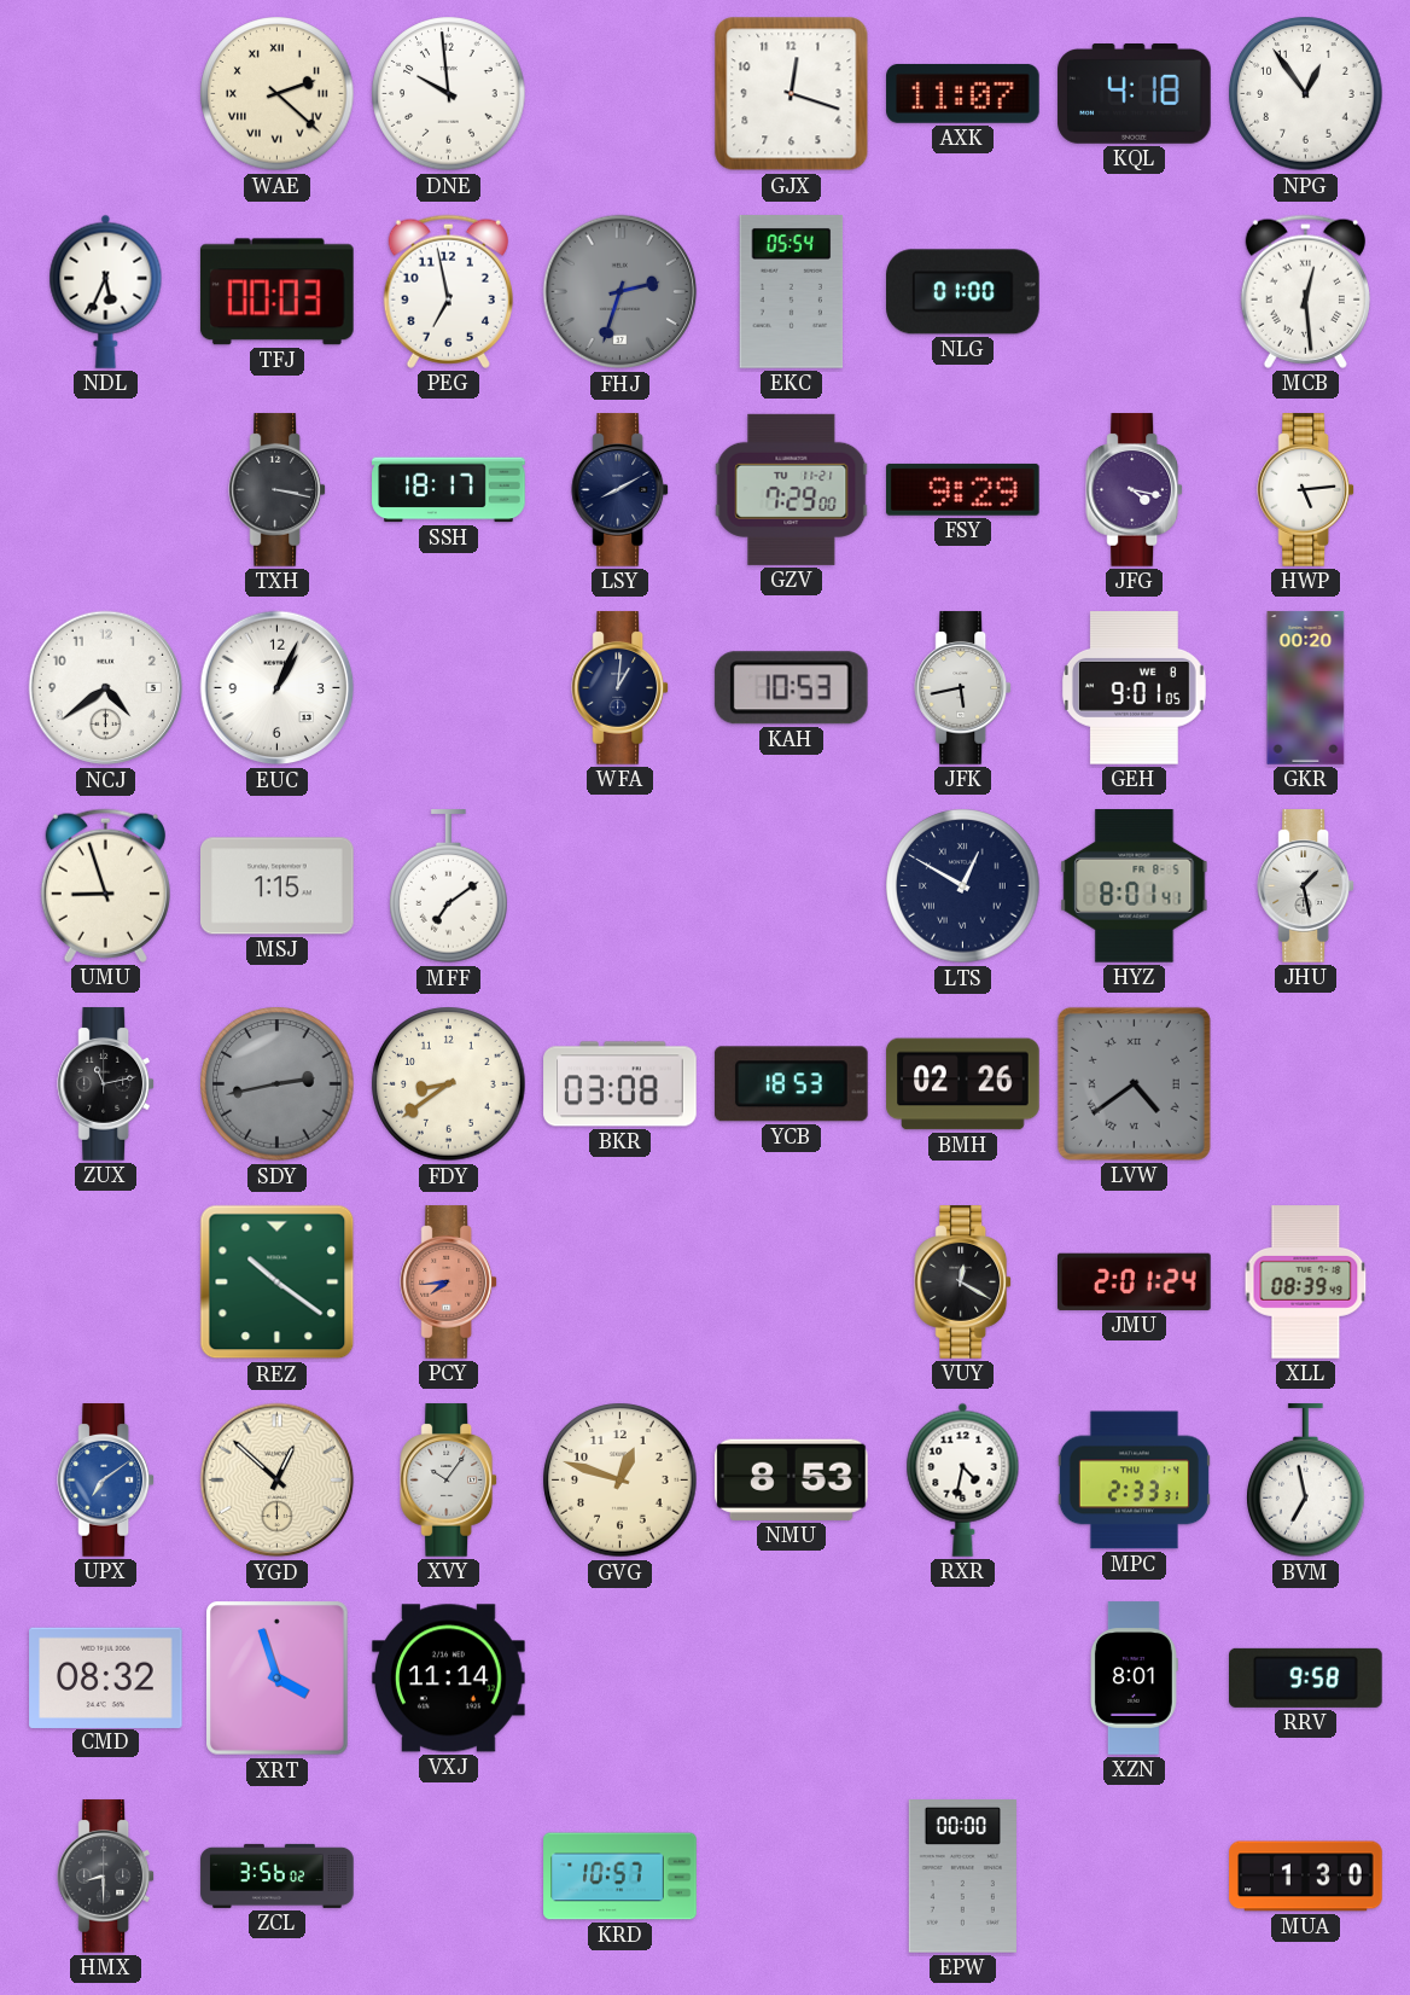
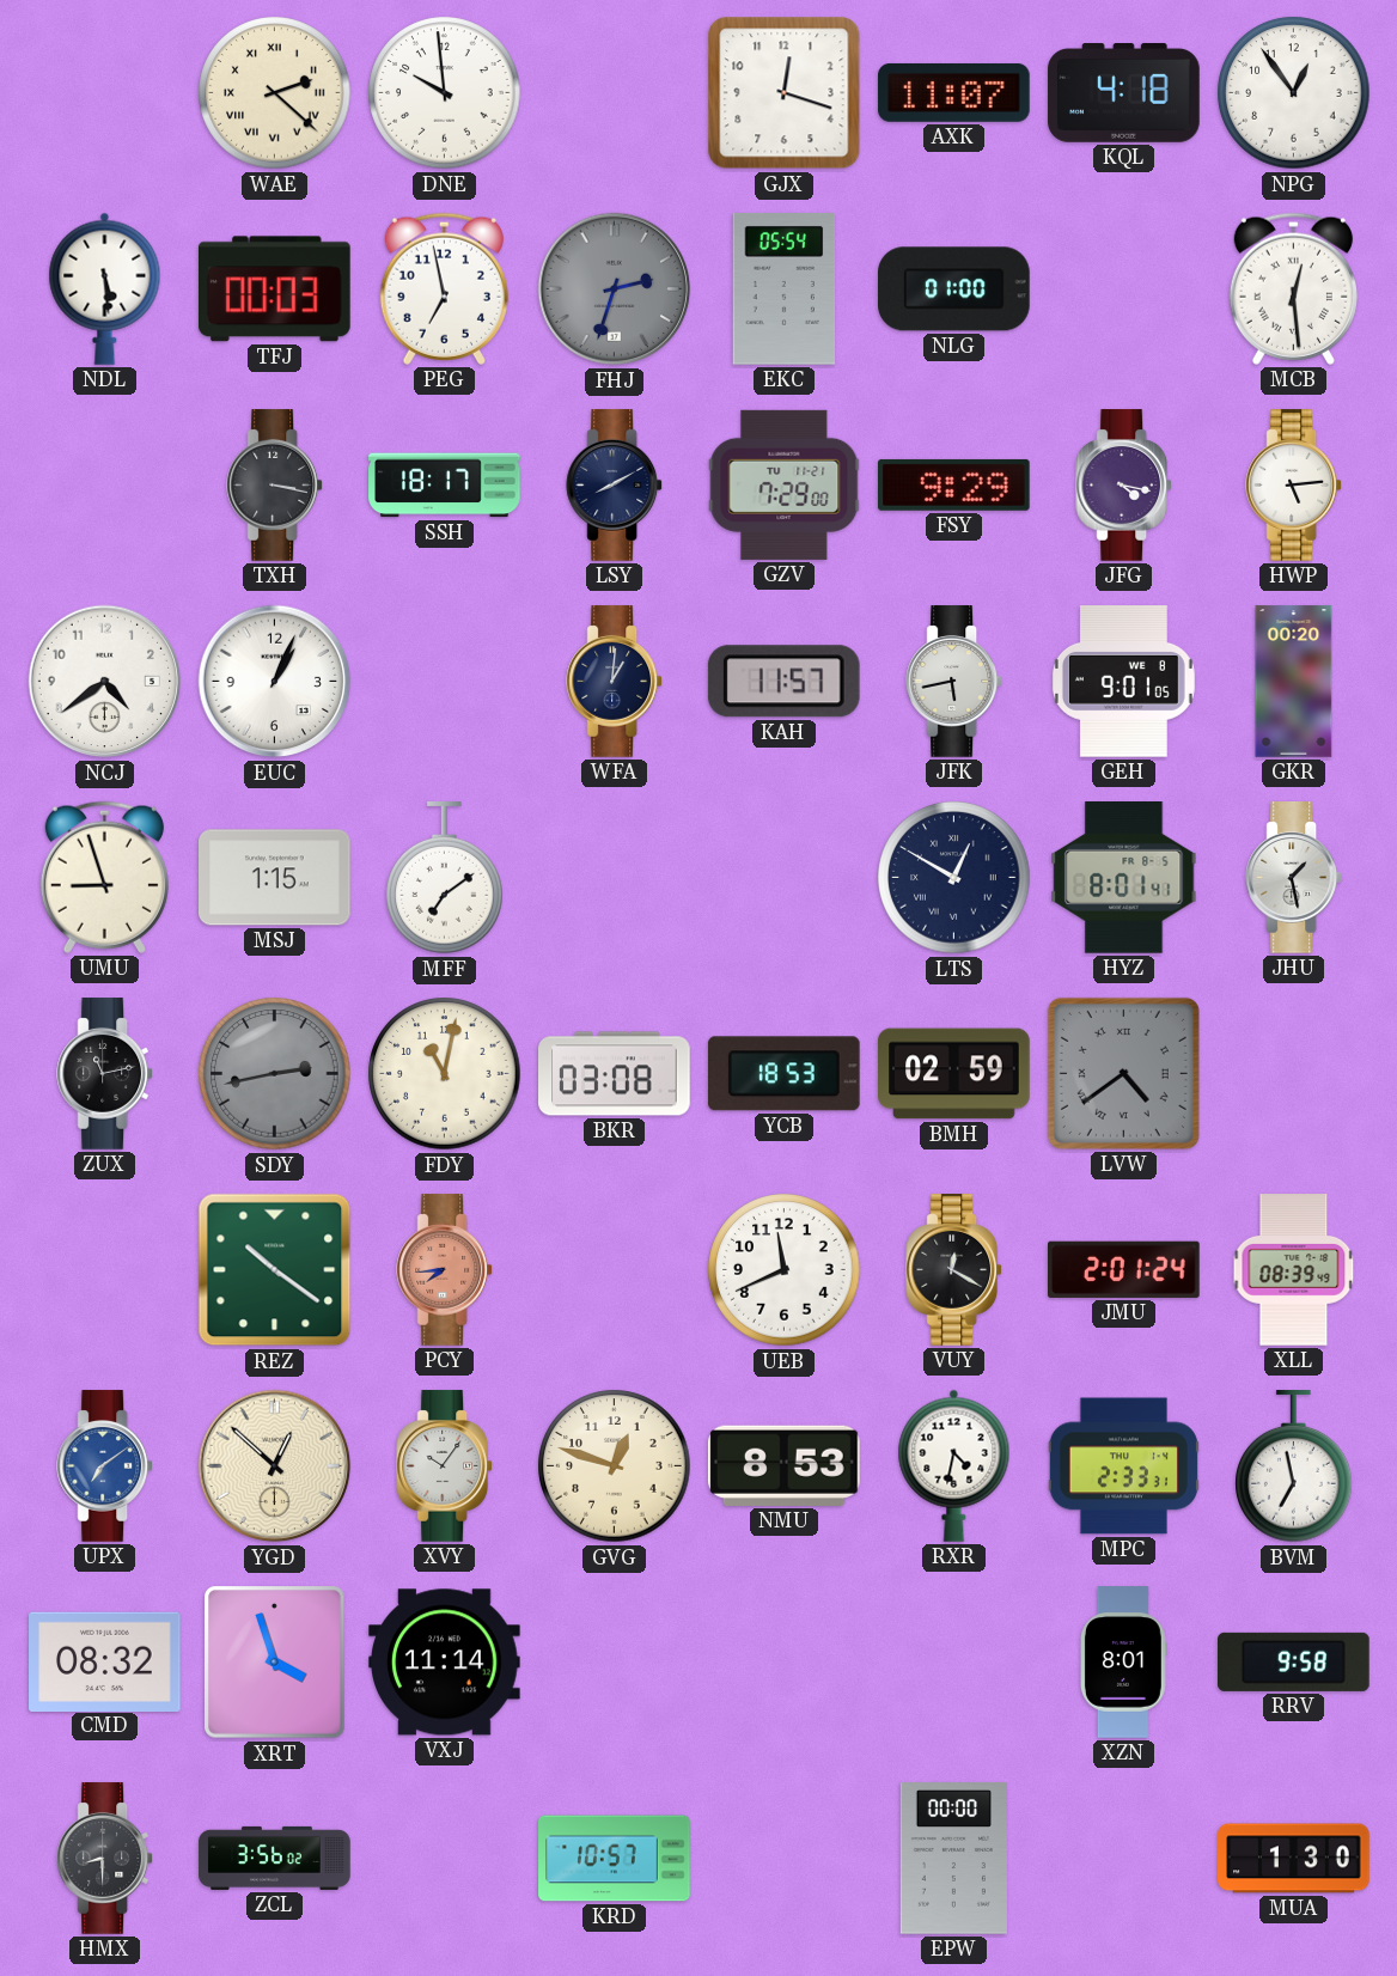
NDL: 5:34 -> 5:29
KAH: 10:53 -> 11:57
FDY: 8:39 -> 11:02
BMH: 02:26 -> 02:59
UEB: none -> 11:41
